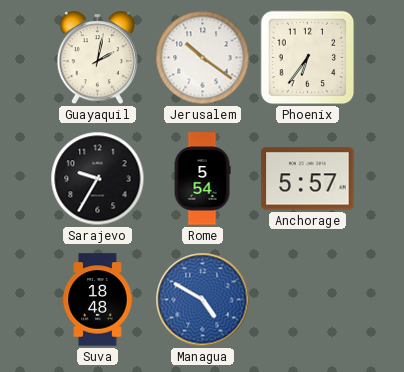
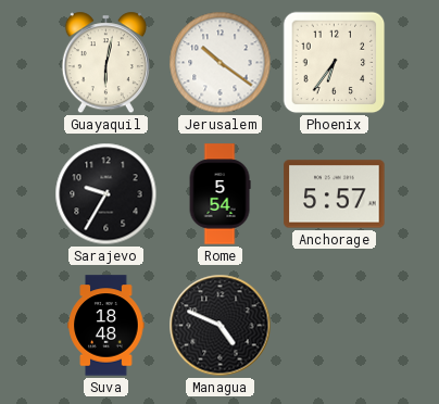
Guayaquil: 2:02 -> 6:02
Managua: 4:50 -> 4:49
Managua dial: blue -> black
